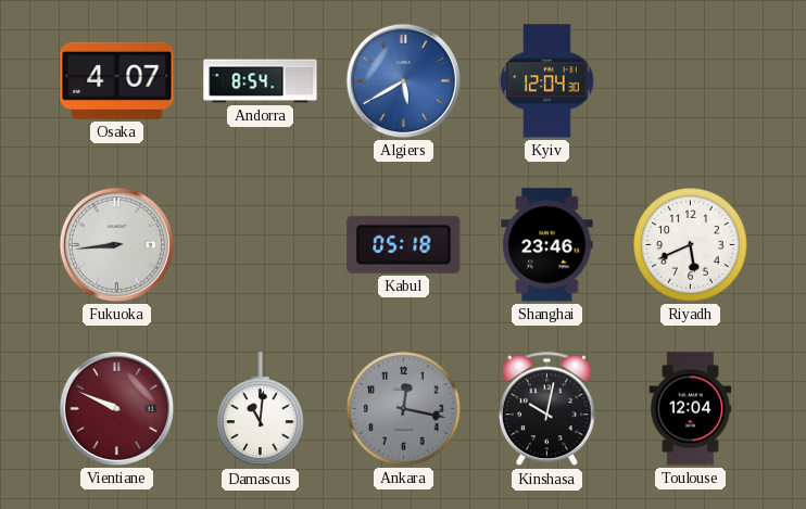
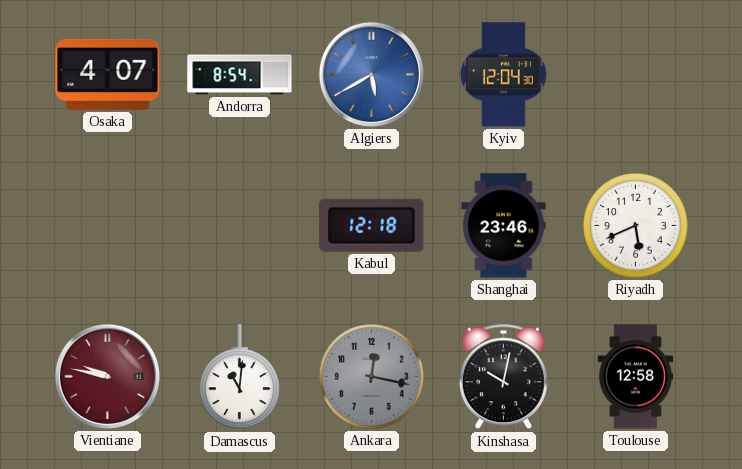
Fukuoka: 8:44 -> none
Kabul: 05:18 -> 12:18
Vientiane: 9:49 -> 9:47
Toulouse: 12:04 -> 12:58
